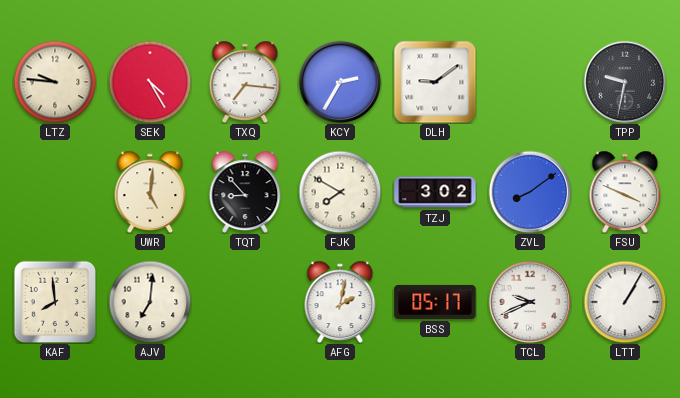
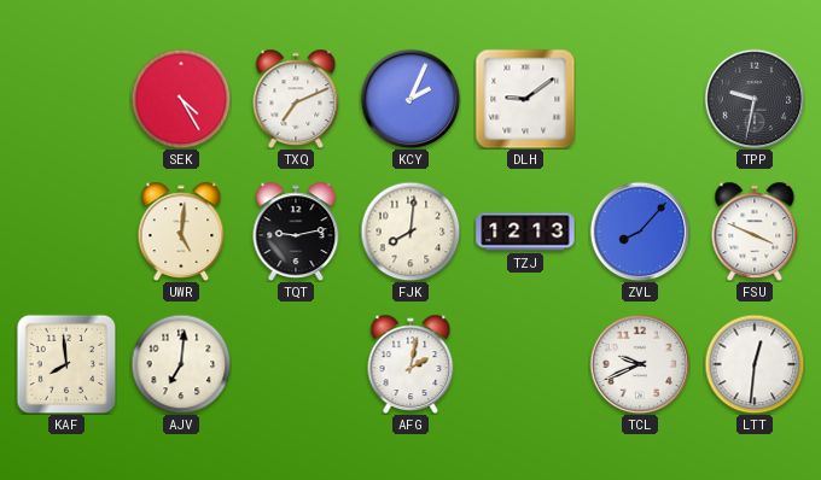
LTZ: 9:46 -> none
TXQ: 7:16 -> 7:11
KCY: 2:35 -> 2:04
TQT: 8:53 -> 9:13
FJK: 7:50 -> 8:01
TZJ: 3:02 -> 12:13
ZVL: 8:09 -> 8:07
BSS: 05:17 -> none
LTT: 1:05 -> 12:31
